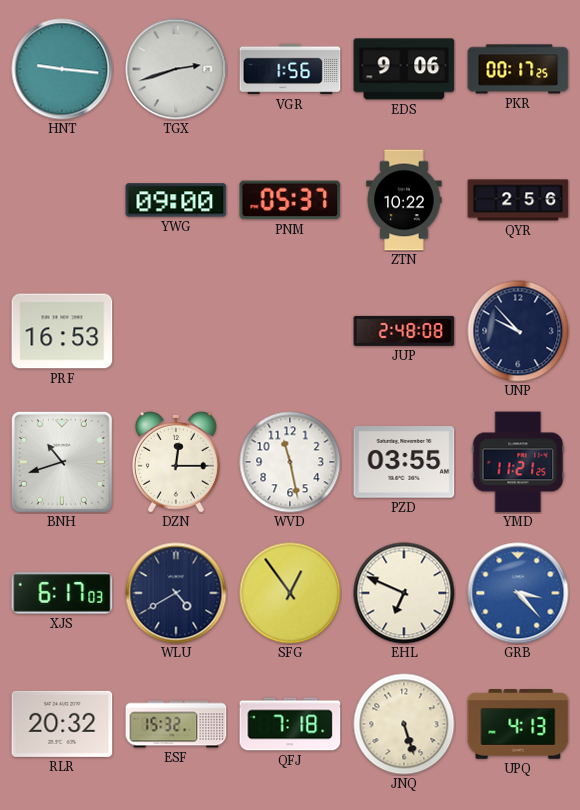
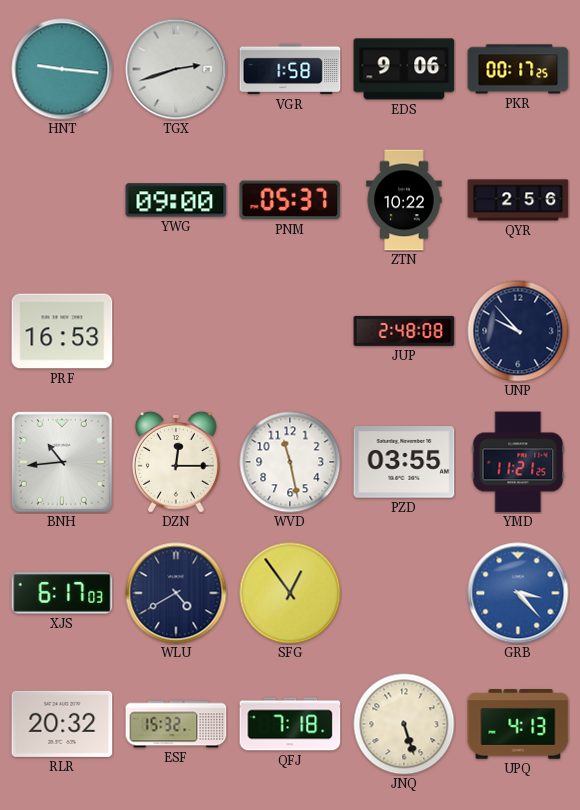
VGR: 1:56 -> 1:58
BNH: 10:42 -> 10:44
EHL: 6:49 -> none
